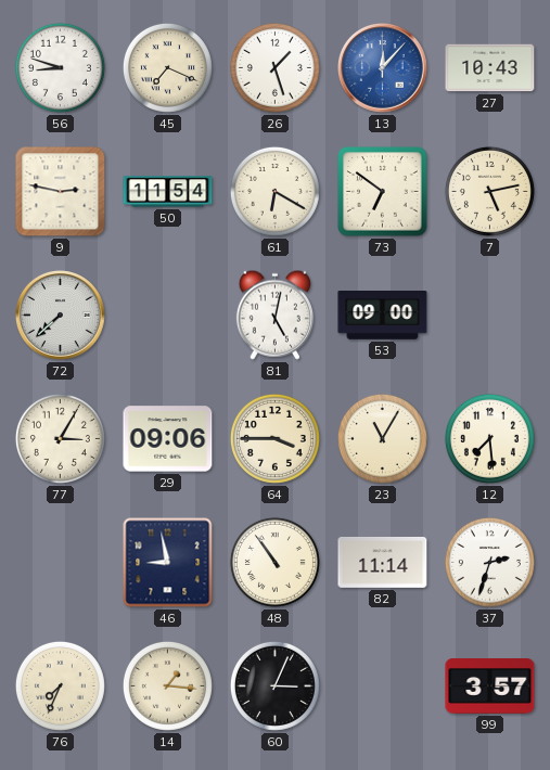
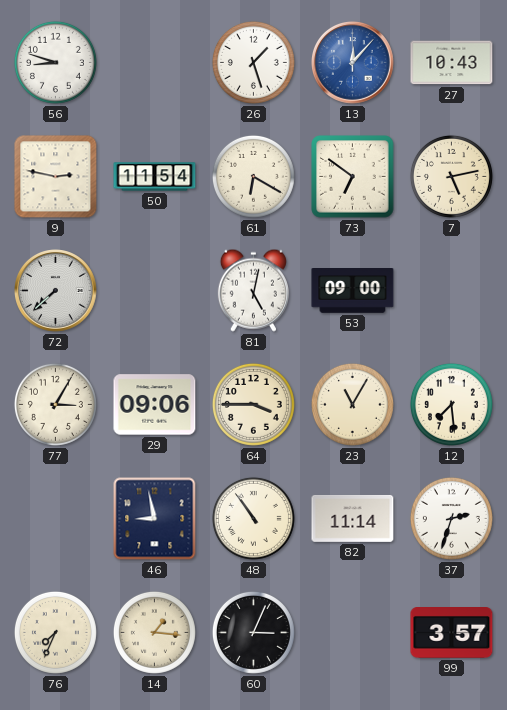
45: 7:19 -> none
